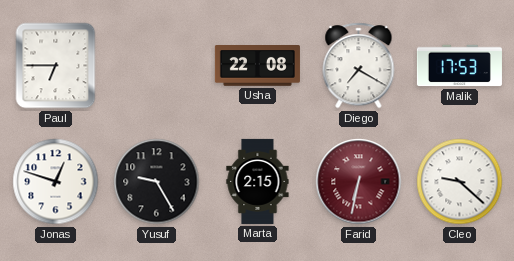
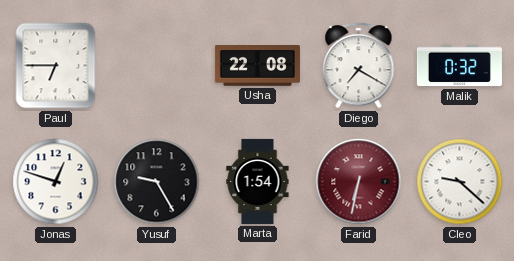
Malik: 17:53 -> 0:32
Marta: 2:15 -> 1:54
